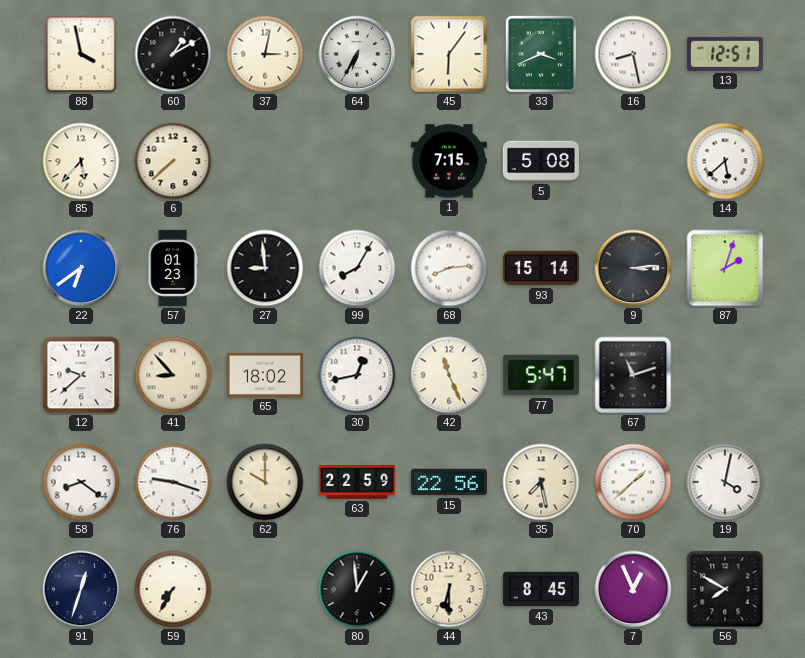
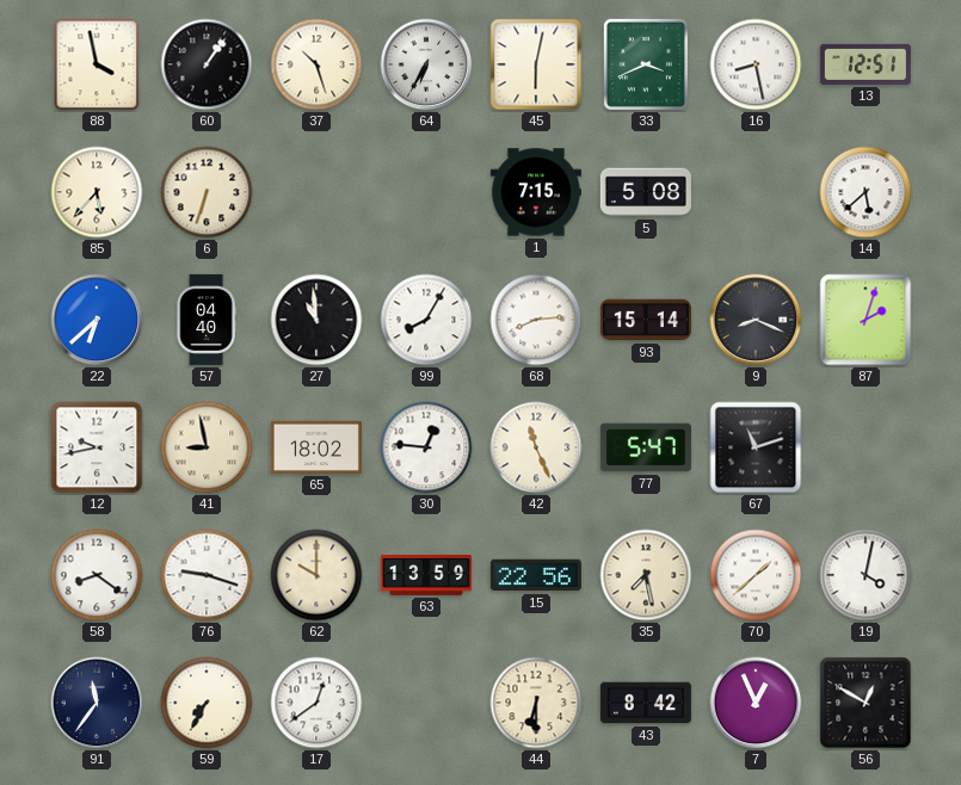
60: 1:10 -> 1:06
37: 3:02 -> 10:27
45: 6:06 -> 6:02
6: 7:38 -> 6:33
22: 6:39 -> 6:38
57: 01:23 -> 04:40
27: 8:59 -> 10:59
9: 3:14 -> 8:19
12: 9:38 -> 9:43
41: 8:53 -> 8:58
30: 12:43 -> 12:46
63: 22:59 -> 13:59
91: 12:33 -> 11:36
17: none -> 12:39
80: 12:59 -> none
43: 8:45 -> 8:42
56: 7:50 -> 12:50
